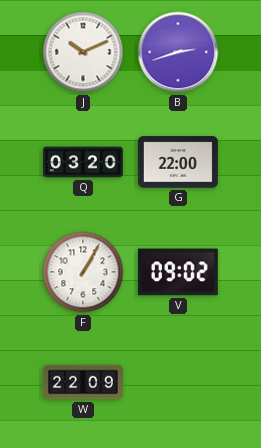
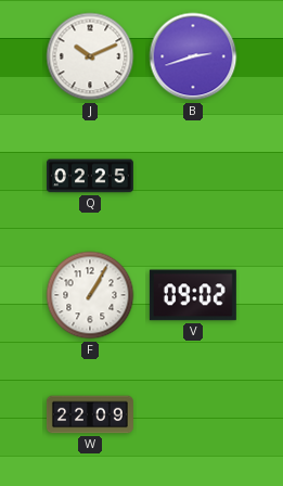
Q: 03:20 -> 02:25
G: 22:00 -> none
